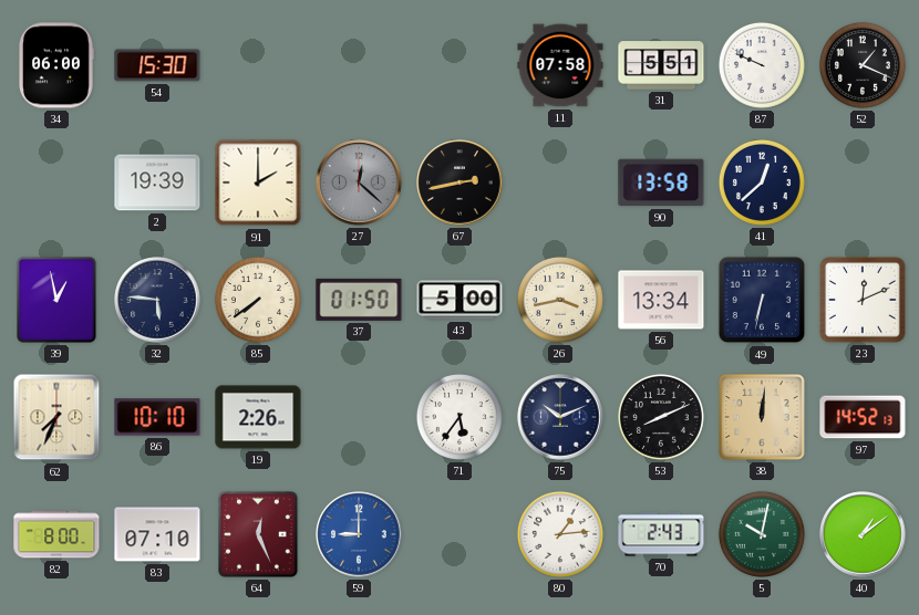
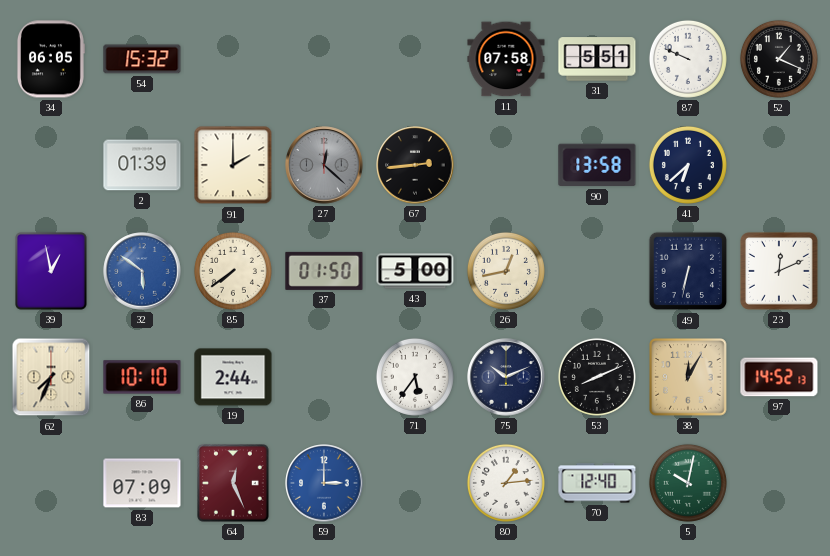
34: 06:00 -> 06:05
54: 15:30 -> 15:32
2: 19:39 -> 01:39
67: 2:43 -> 2:44
41: 12:38 -> 6:38
32: 5:46 -> 5:51
32 dial: navy -> blue
26: 3:43 -> 12:43
56: 13:34 -> none
19: 2:26 -> 2:44
38: 12:01 -> 12:05
82: 8:00 -> none
83: 07:10 -> 07:09
59: 9:00 -> 3:00
70: 2:43 -> 12:40
40: 1:09 -> none
